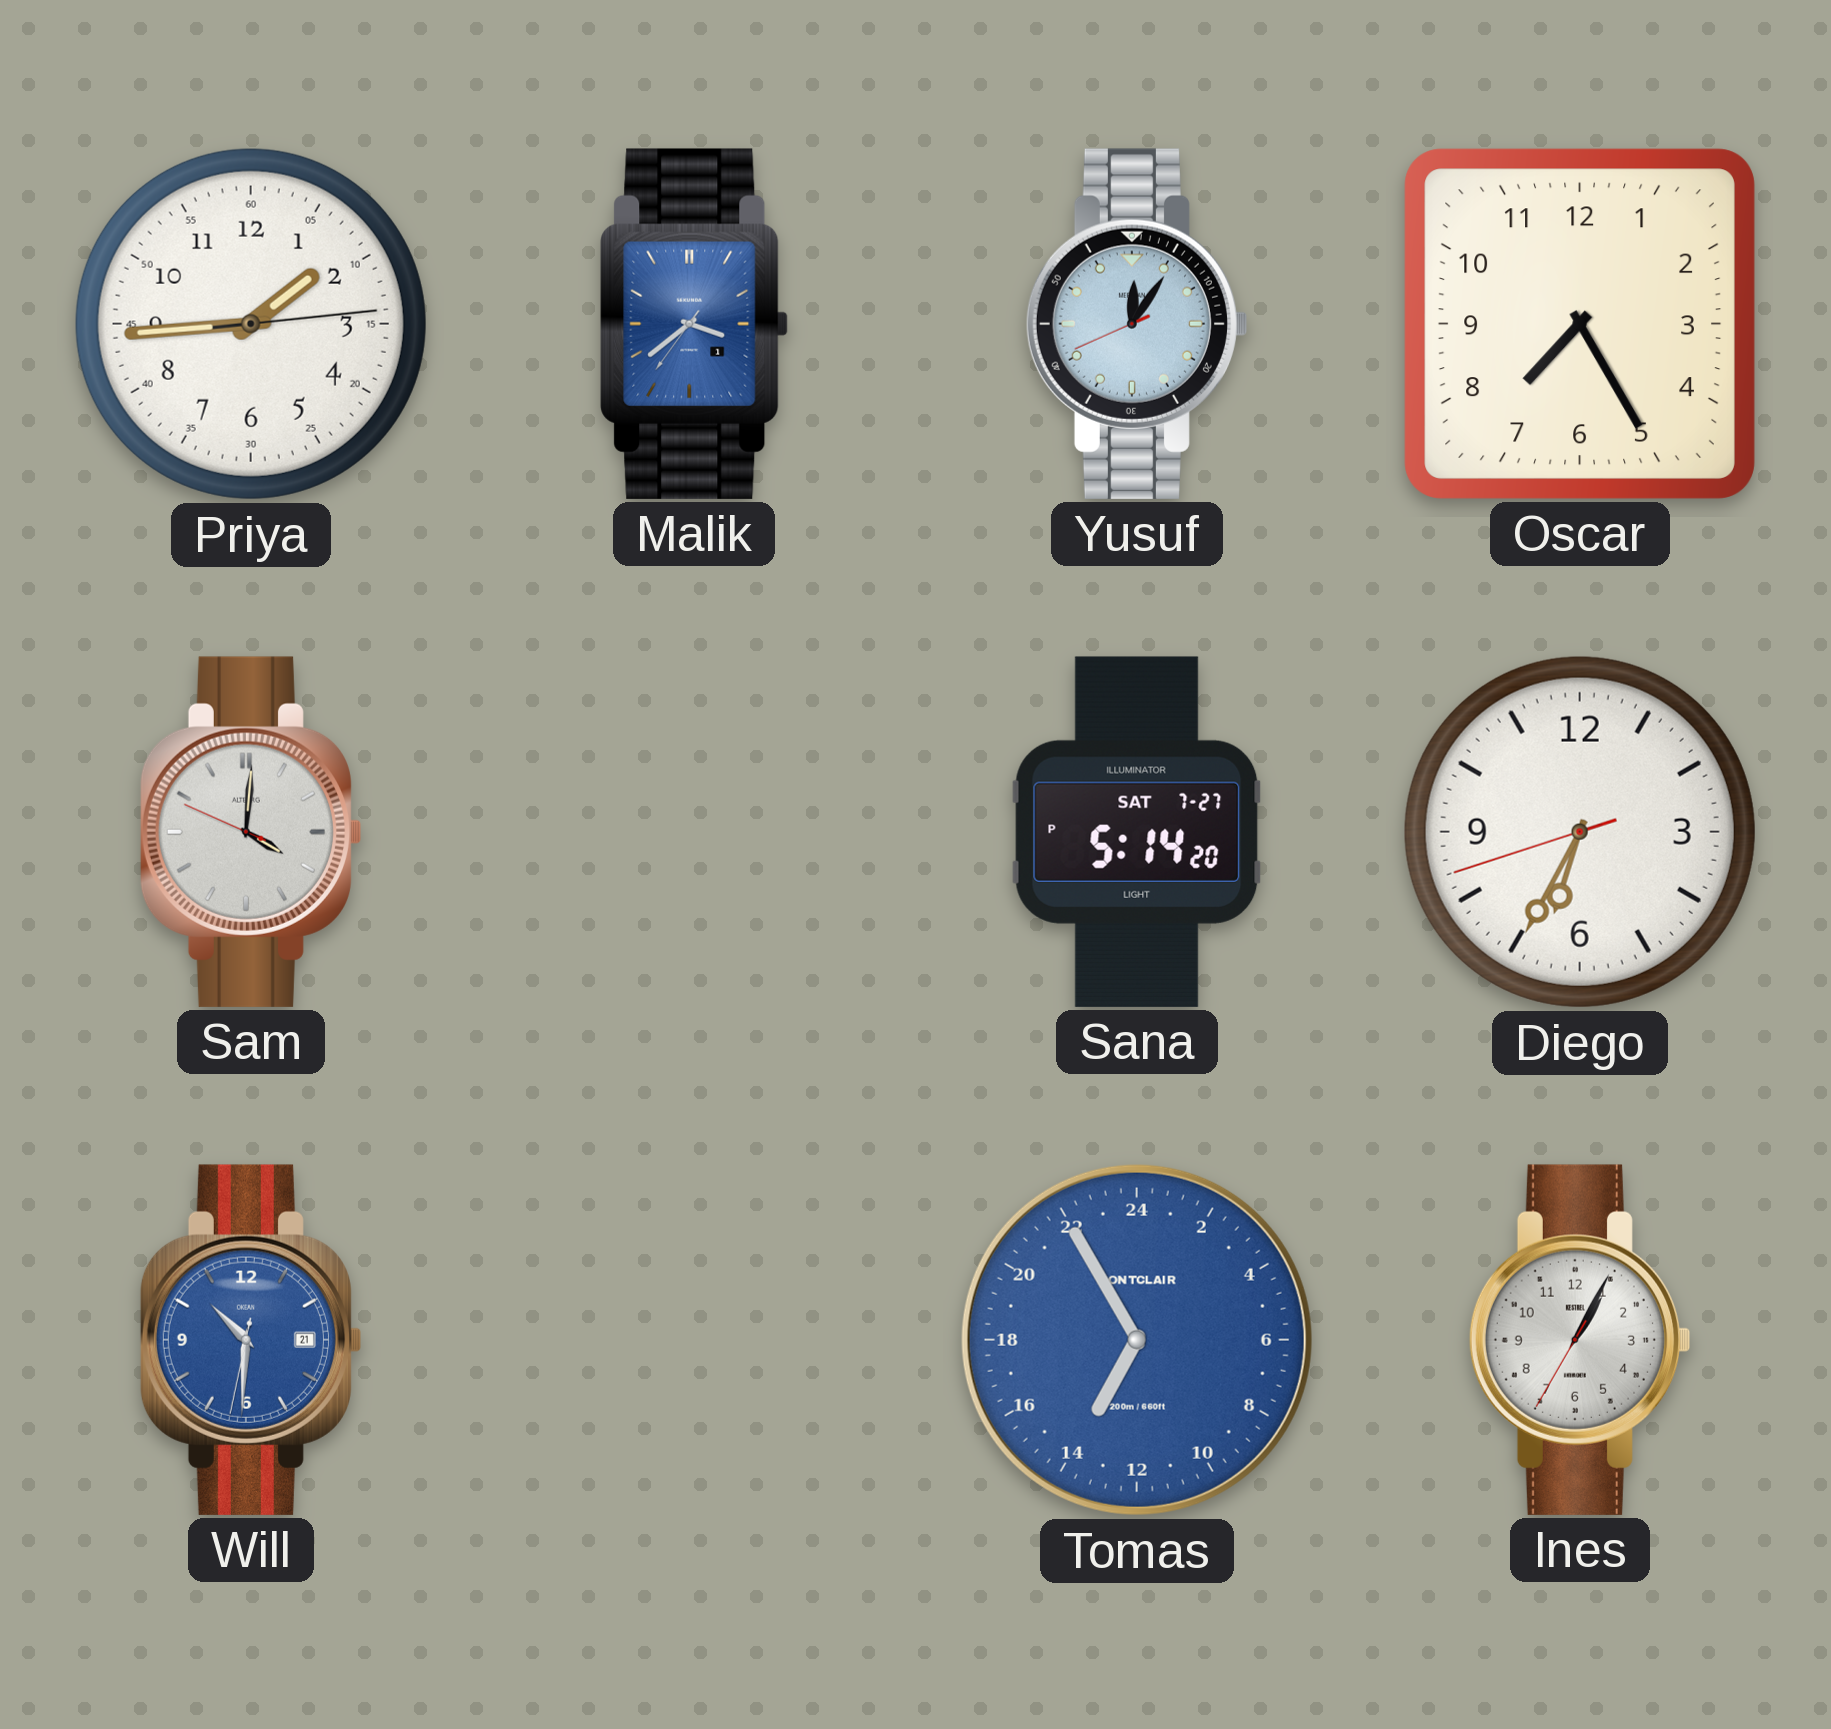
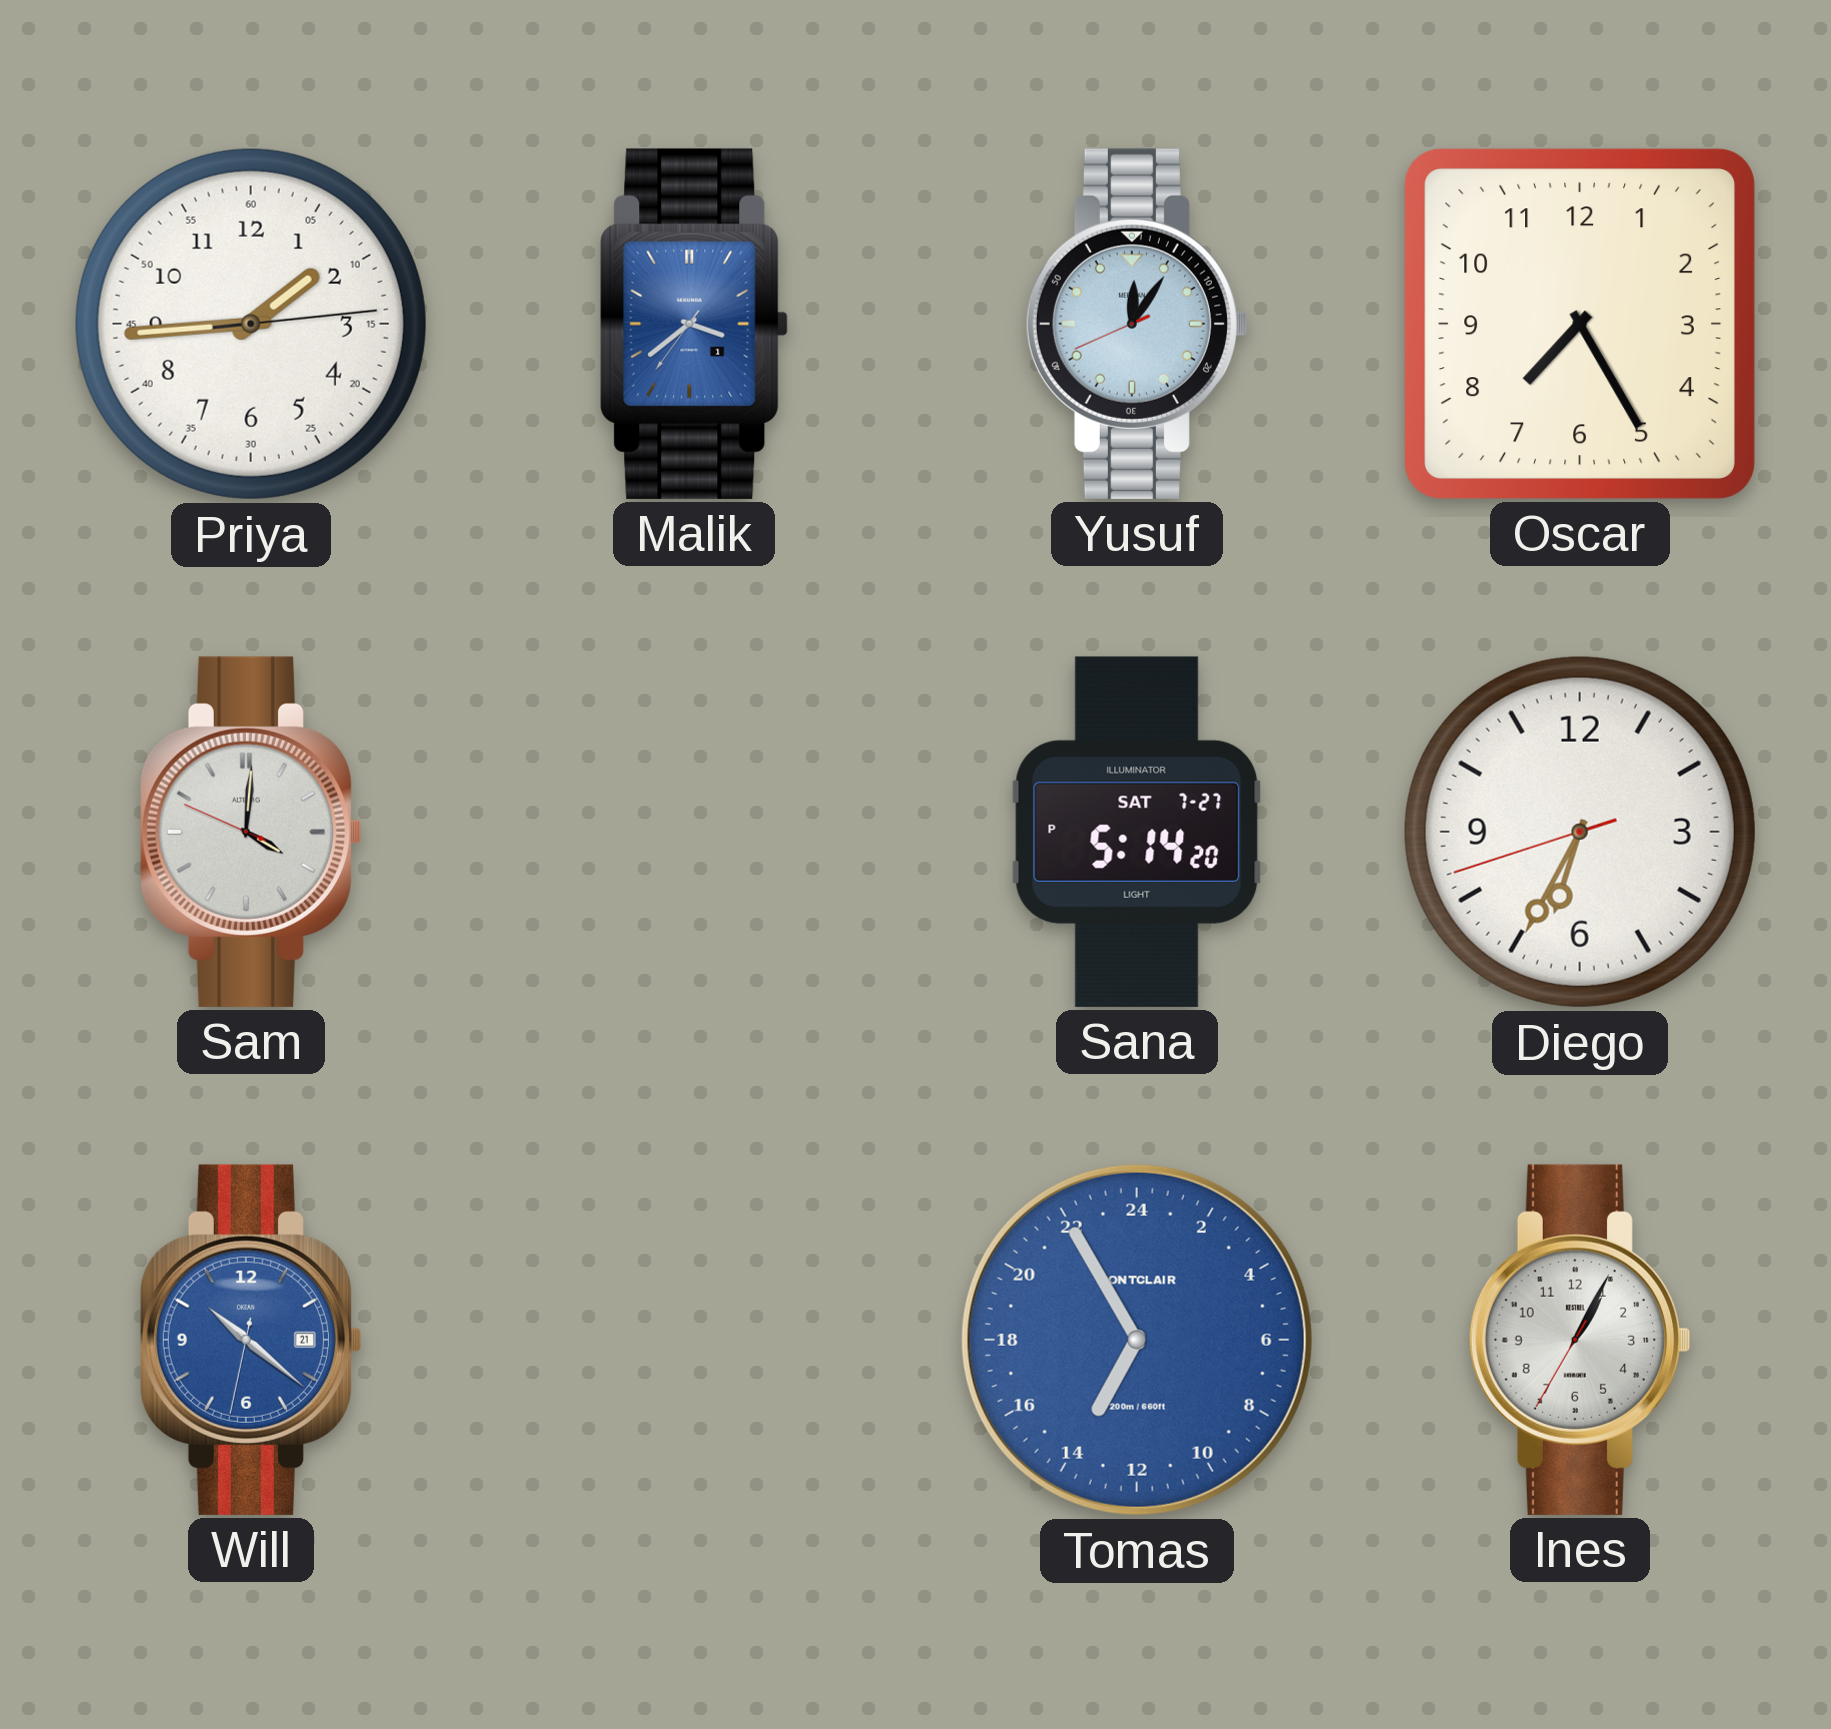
Will: 10:30 -> 10:21
